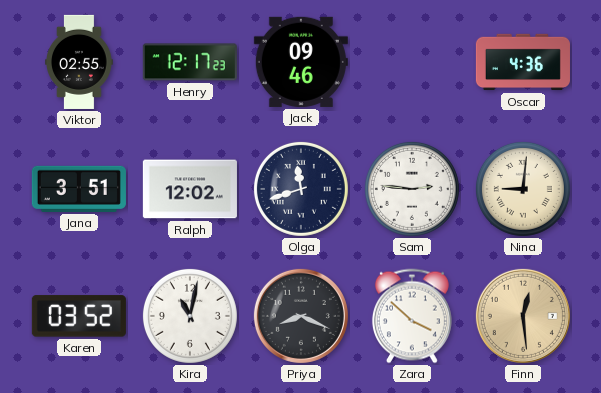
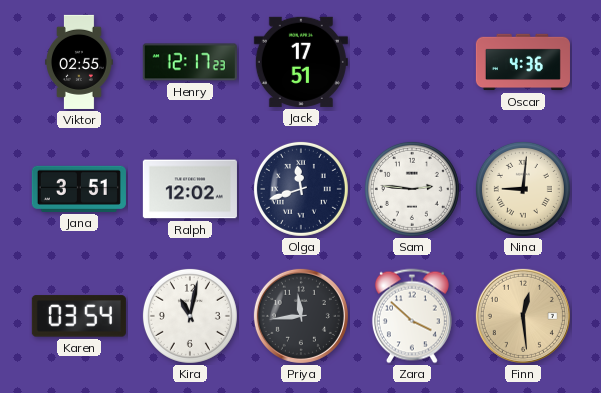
Jack: 09:46 -> 17:51
Karen: 03:52 -> 03:54
Priya: 8:19 -> 11:44
